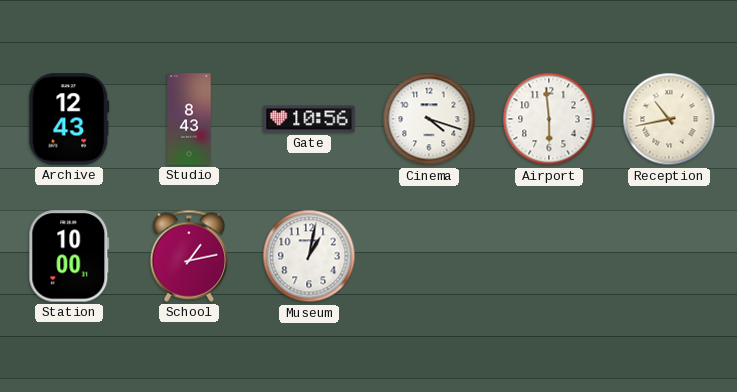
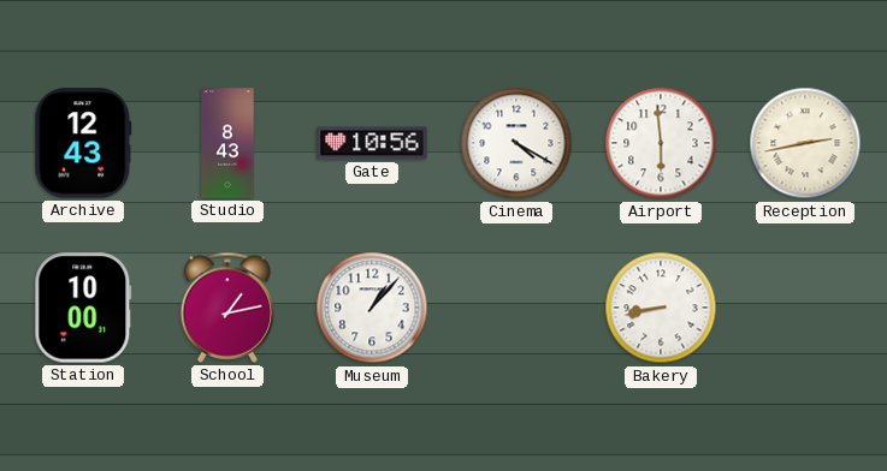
Cinema: 4:18 -> 4:20
Reception: 10:43 -> 2:43
Museum: 1:02 -> 1:07
Bakery: none -> 8:43
